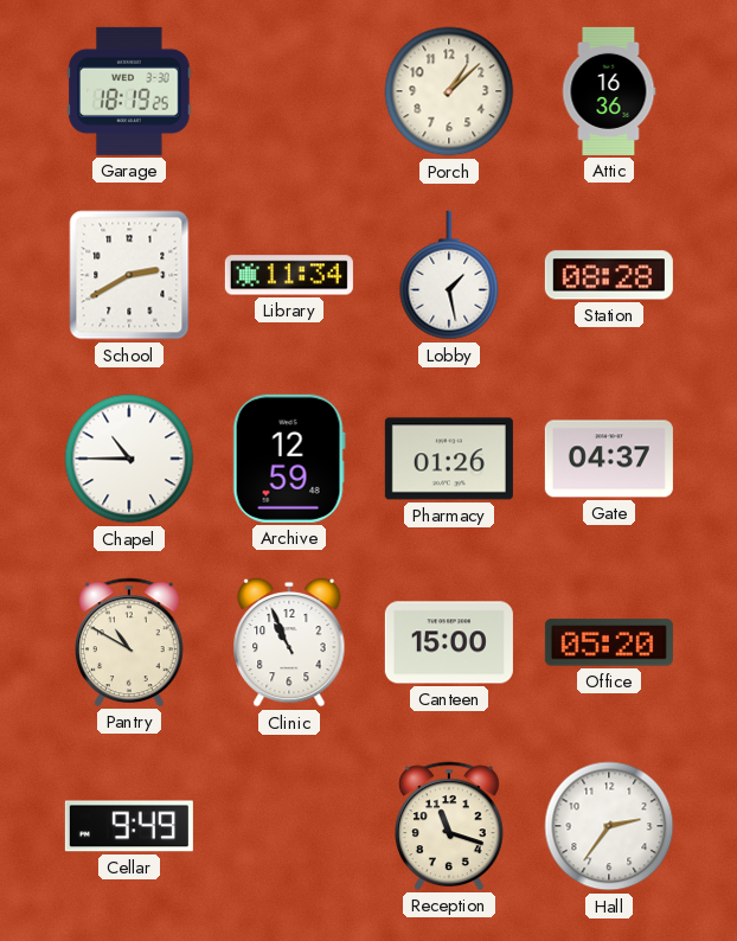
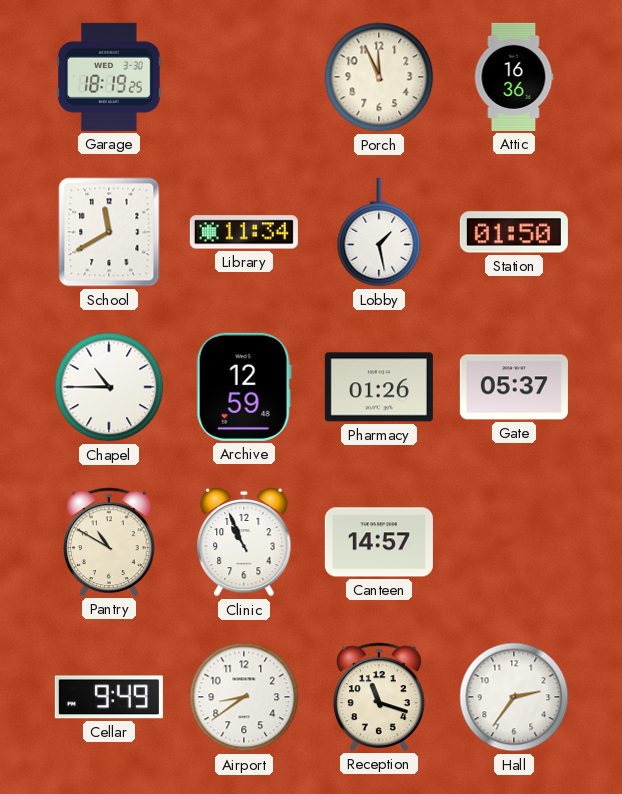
Porch: 1:08 -> 11:56
School: 2:40 -> 11:40
Station: 08:28 -> 01:50
Gate: 04:37 -> 05:37
Canteen: 15:00 -> 14:57
Office: 05:20 -> none
Airport: none -> 8:39
